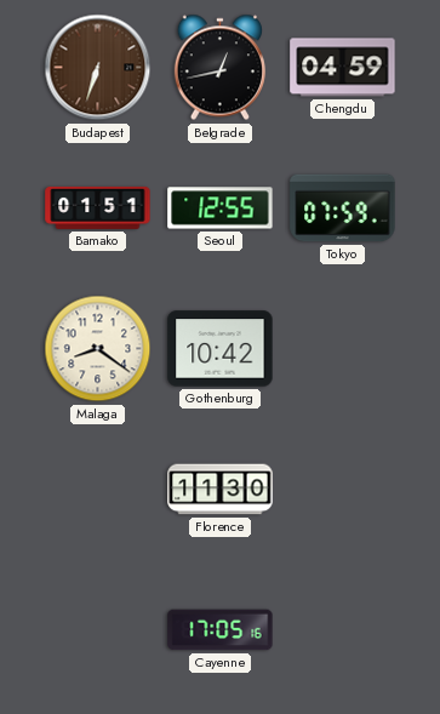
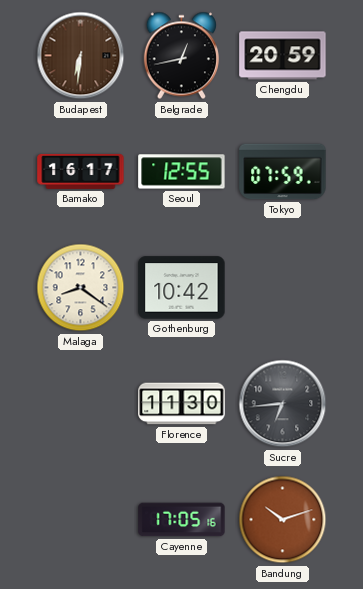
Budapest: 6:33 -> 6:31
Chengdu: 04:59 -> 20:59
Bamako: 01:51 -> 16:17
Sucre: none -> 6:44
Bandung: none -> 10:12
